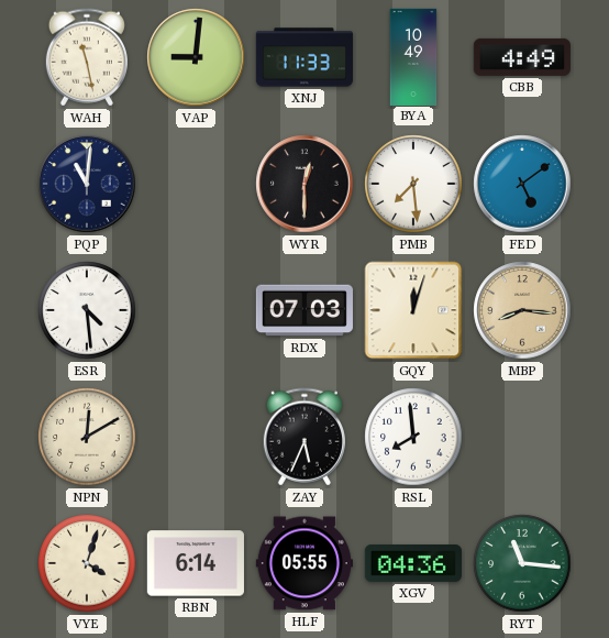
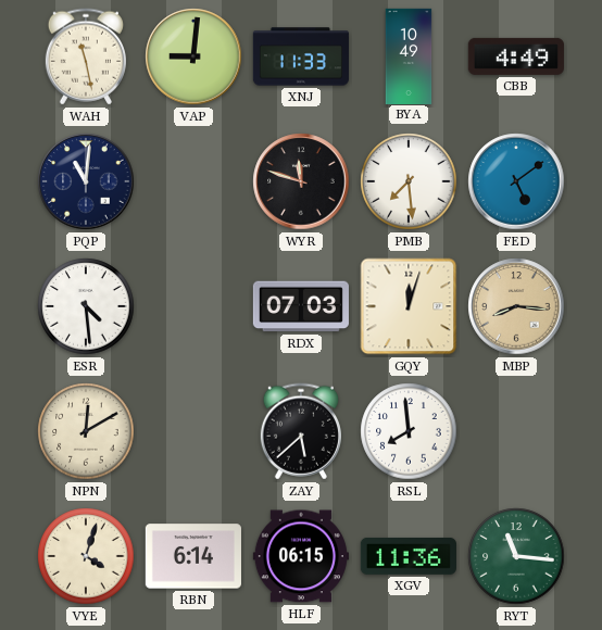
WYR: 12:30 -> 11:48
ZAY: 5:34 -> 5:38
HLF: 05:55 -> 06:15
XGV: 04:36 -> 11:36
